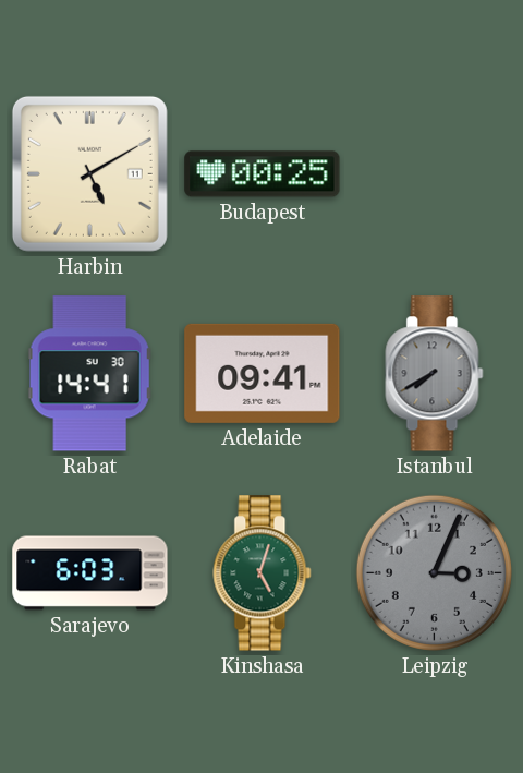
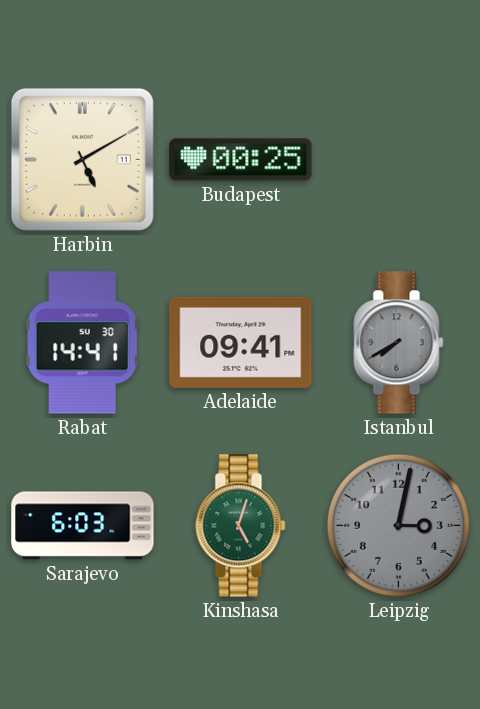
Leipzig: 3:04 -> 3:02
